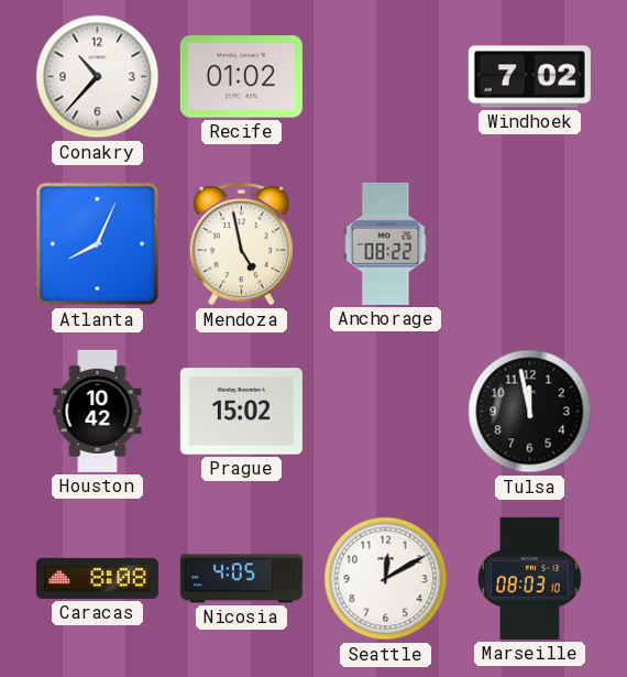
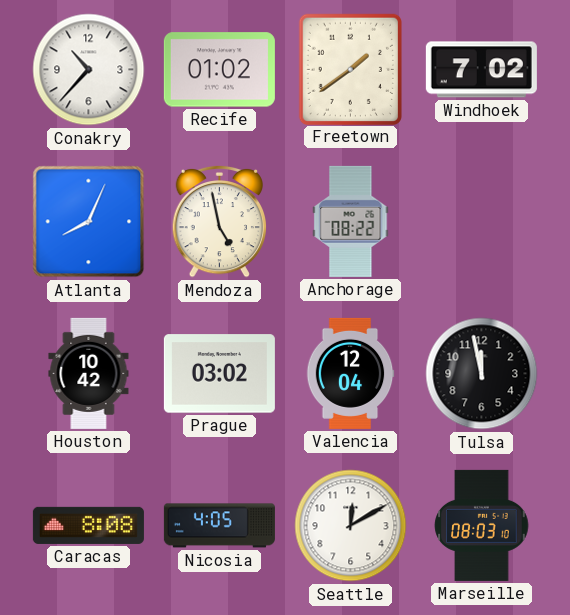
Freetown: none -> 1:39
Prague: 15:02 -> 03:02
Valencia: none -> 12:04
